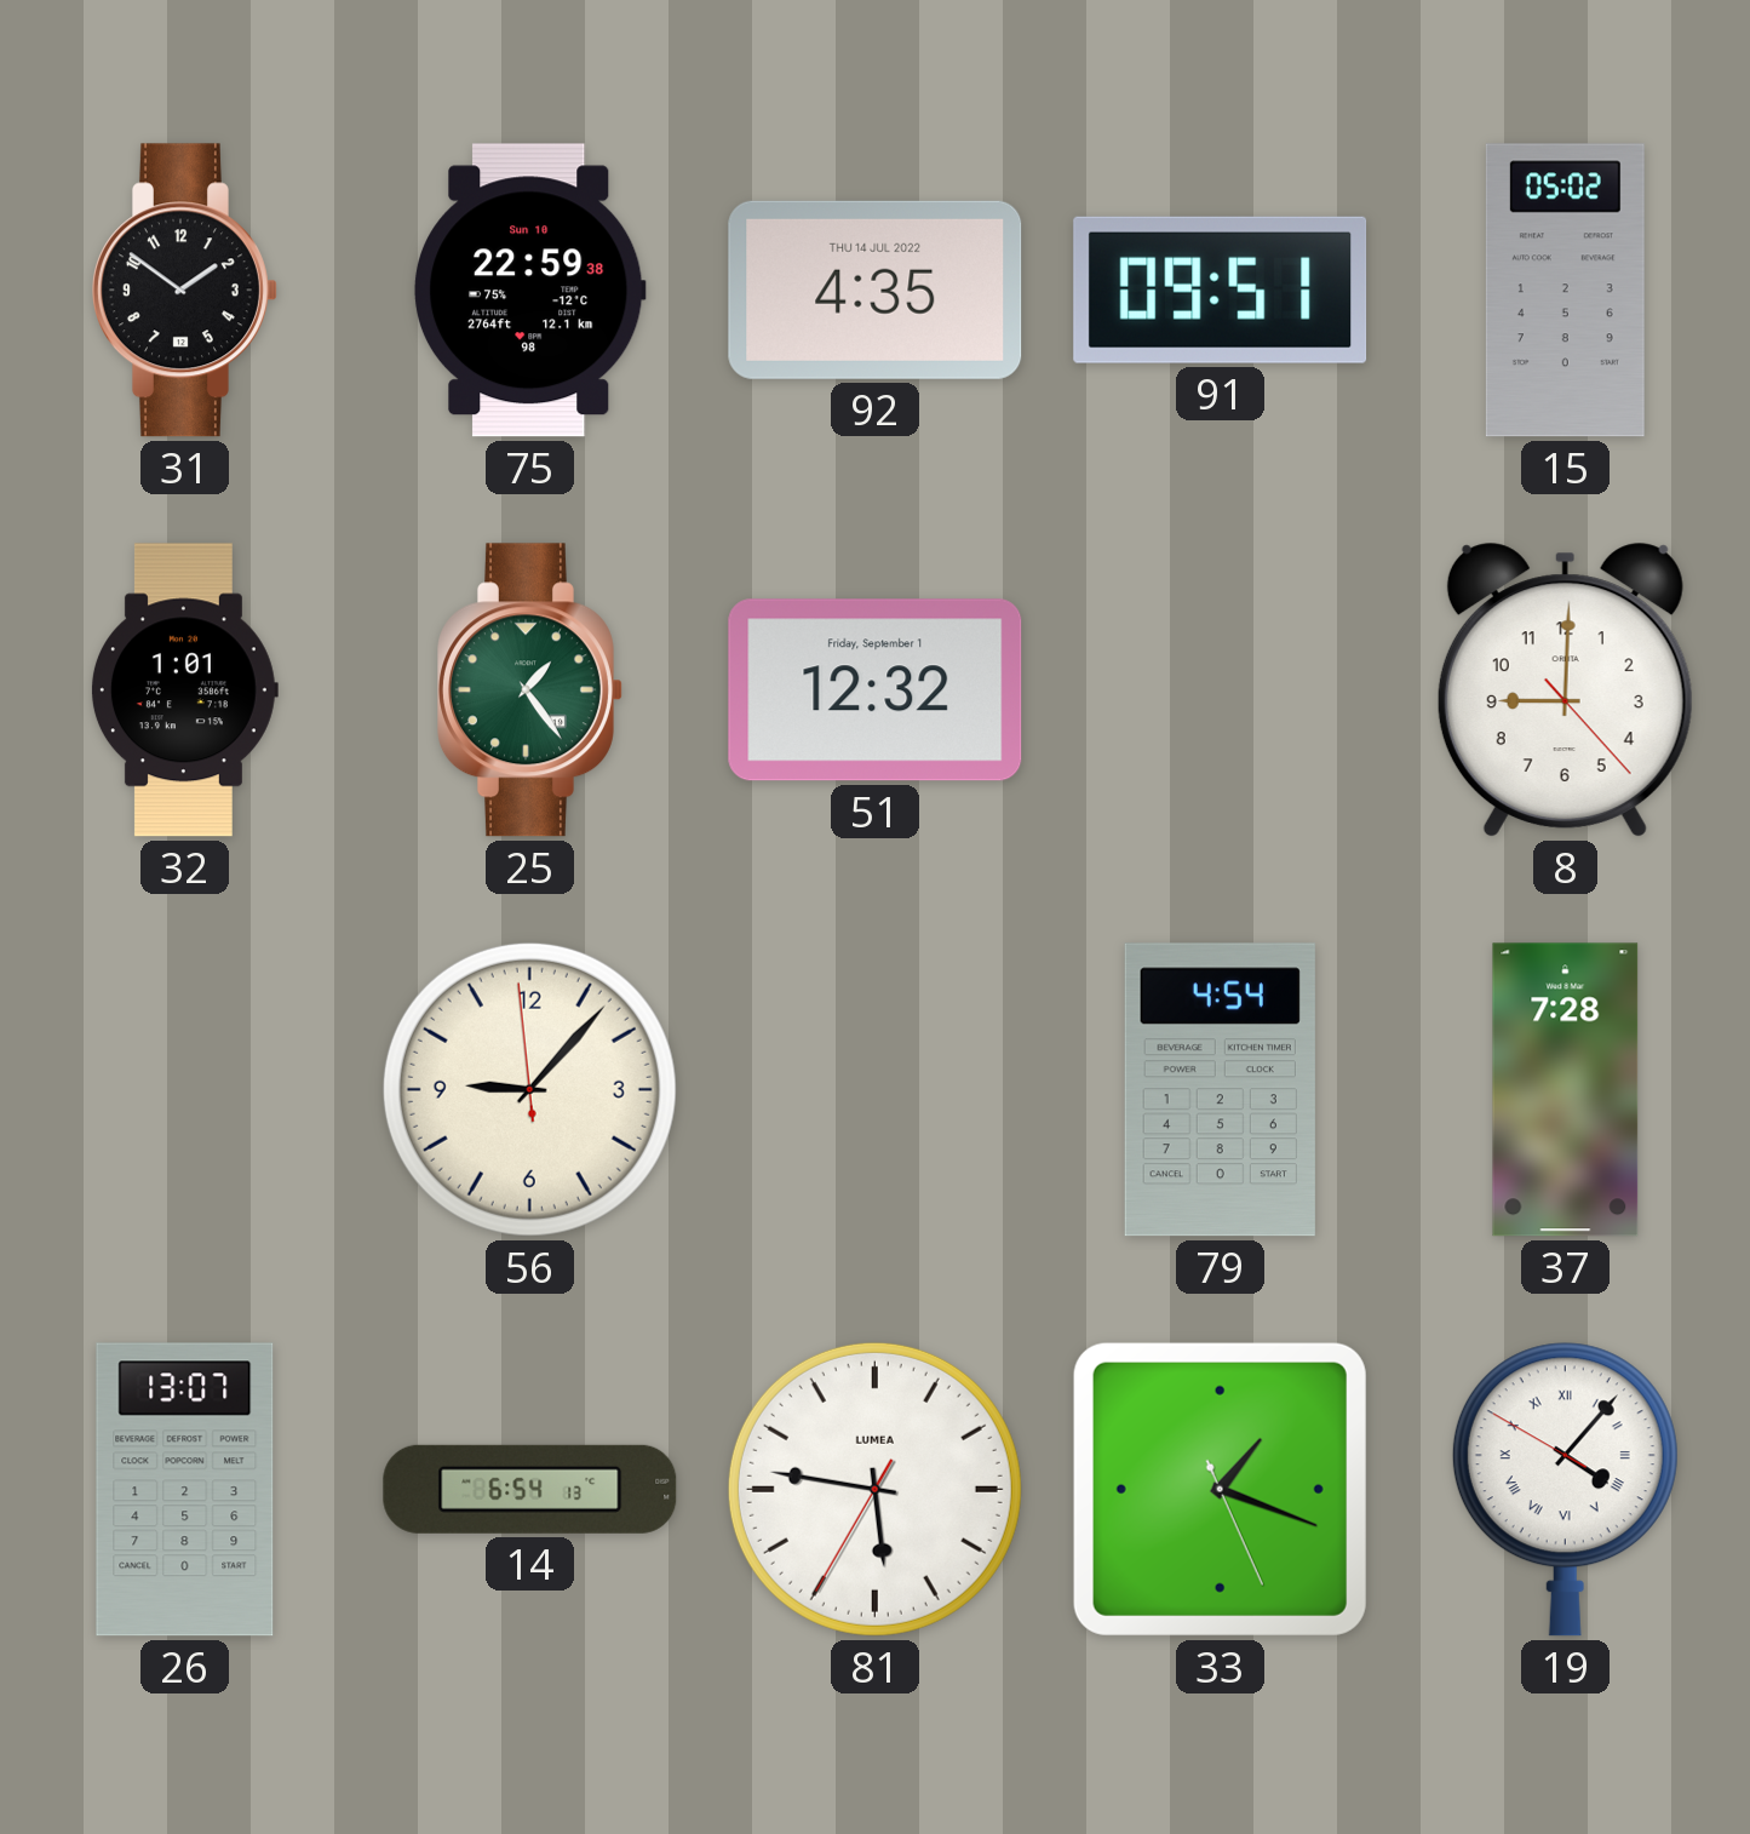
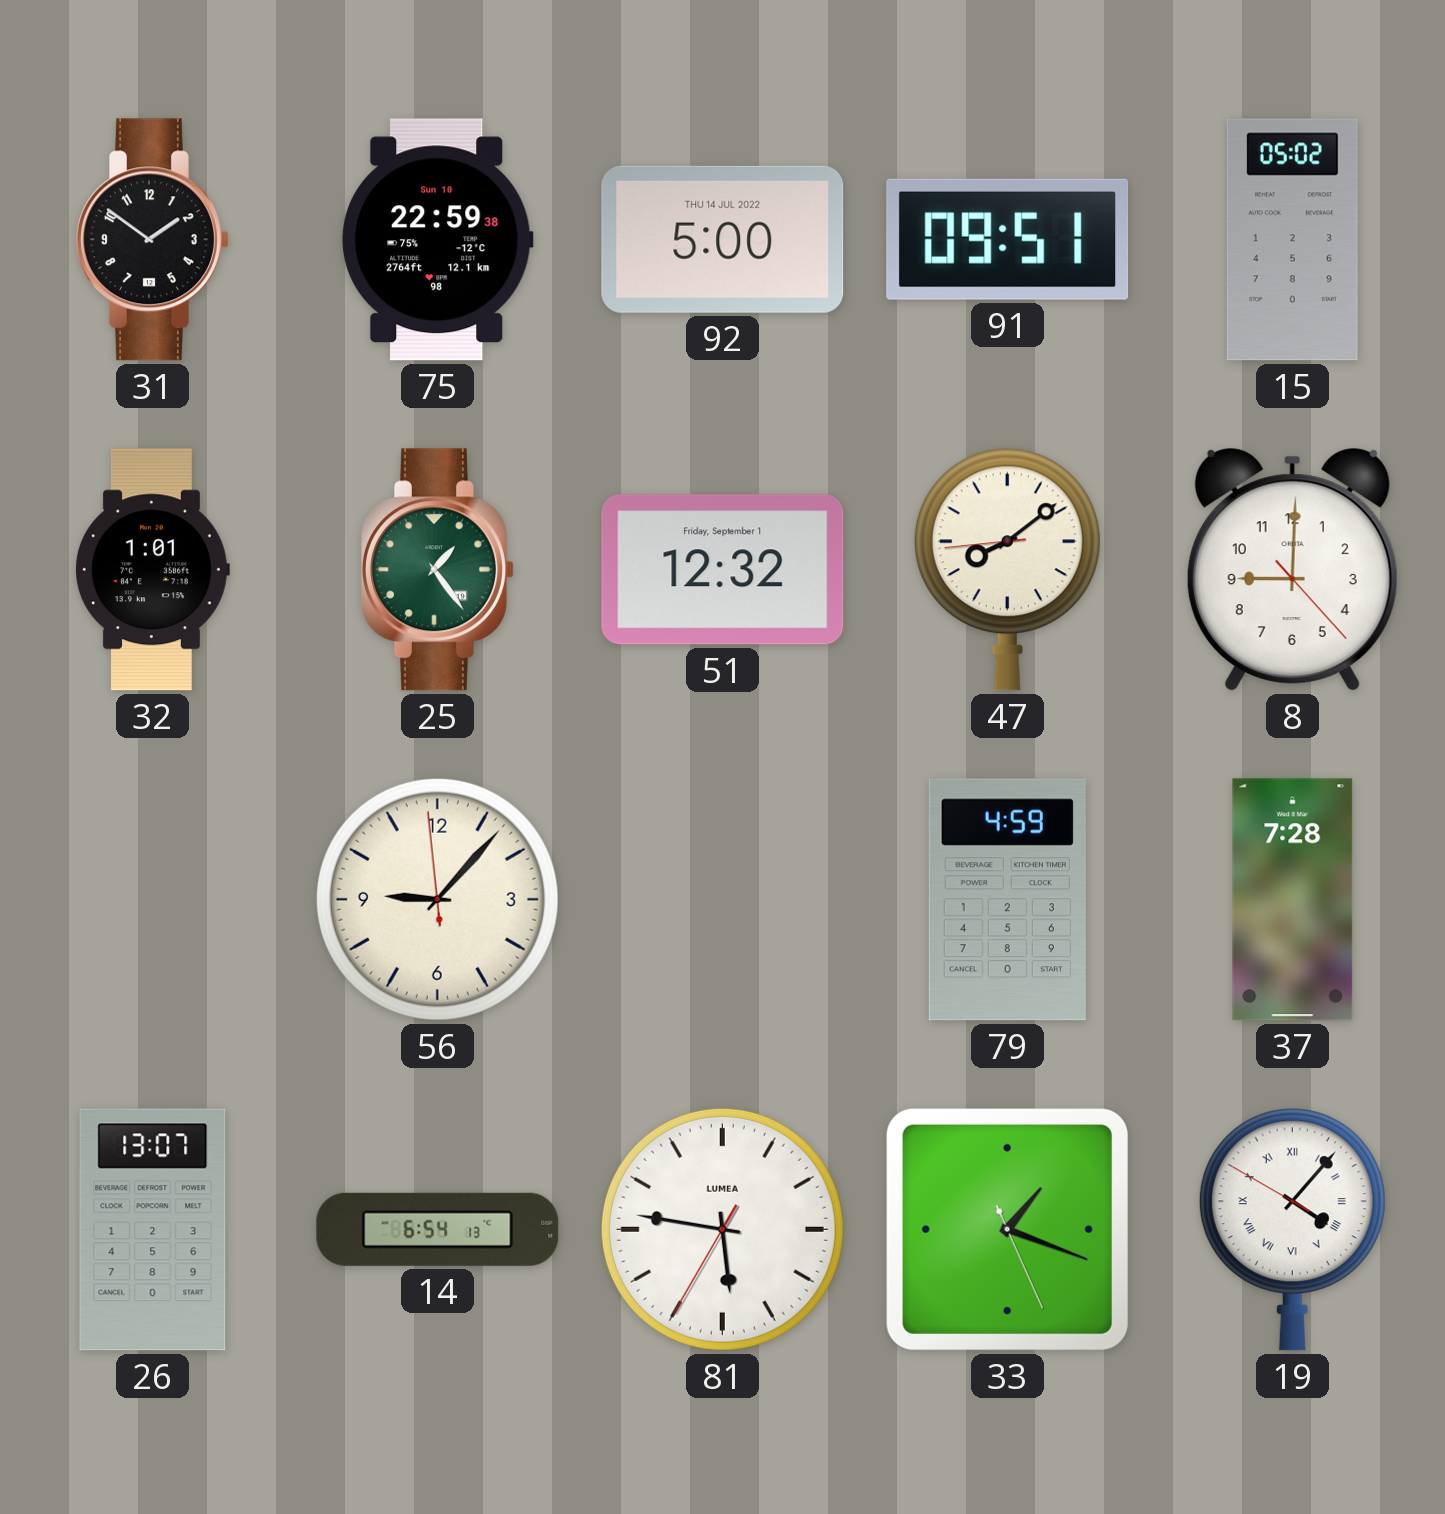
92: 4:35 -> 5:00
47: none -> 8:08
79: 4:54 -> 4:59
